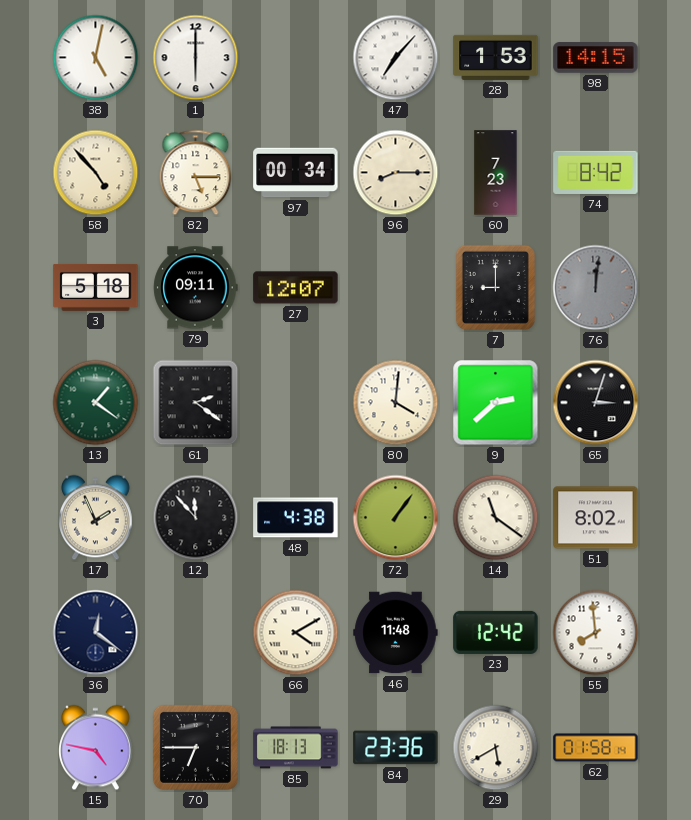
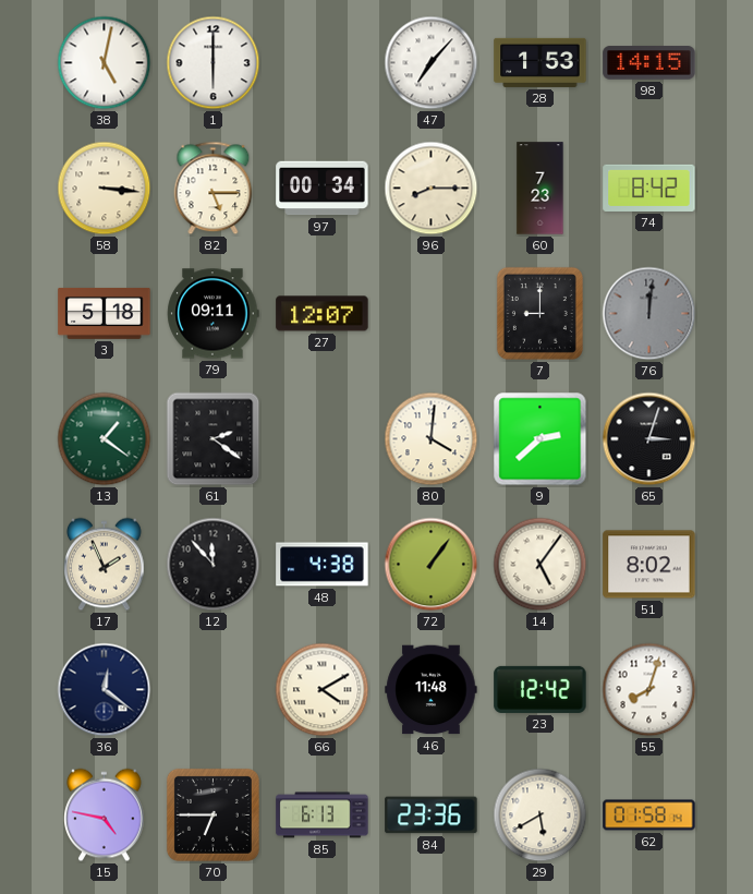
58: 4:53 -> 3:16
14: 11:21 -> 5:06
55: 7:59 -> 8:03
85: 18:13 -> 6:13
